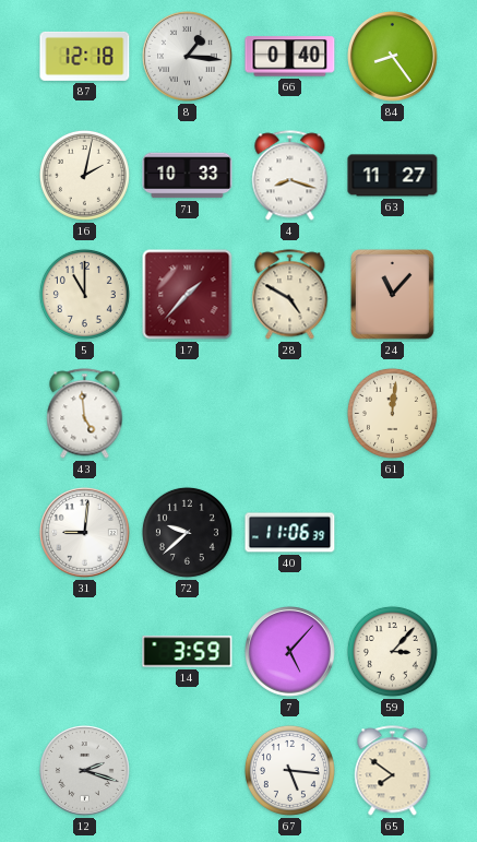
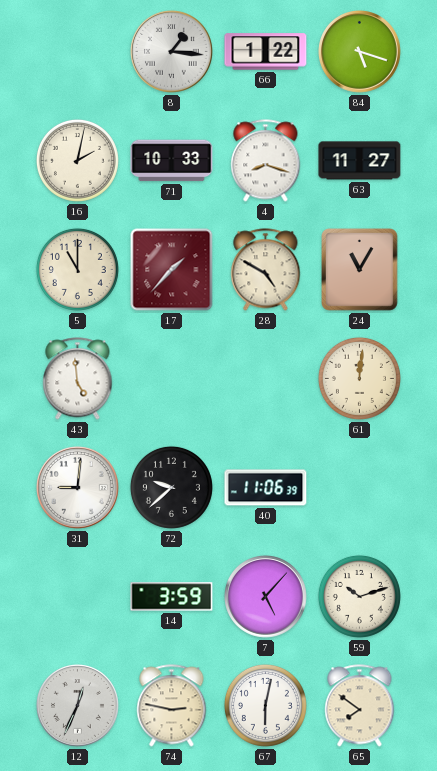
87: 12:18 -> none
66: 0:40 -> 1:22
84: 8:24 -> 5:18
24: 11:07 -> 11:05
59: 3:07 -> 10:12
12: 2:18 -> 12:34
74: none -> 2:47
67: 5:16 -> 6:02
